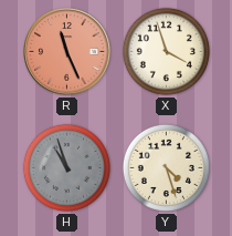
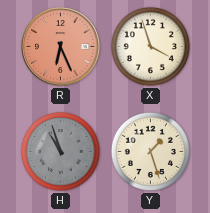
R: 11:26 -> 6:26
Y: 4:27 -> 1:27
